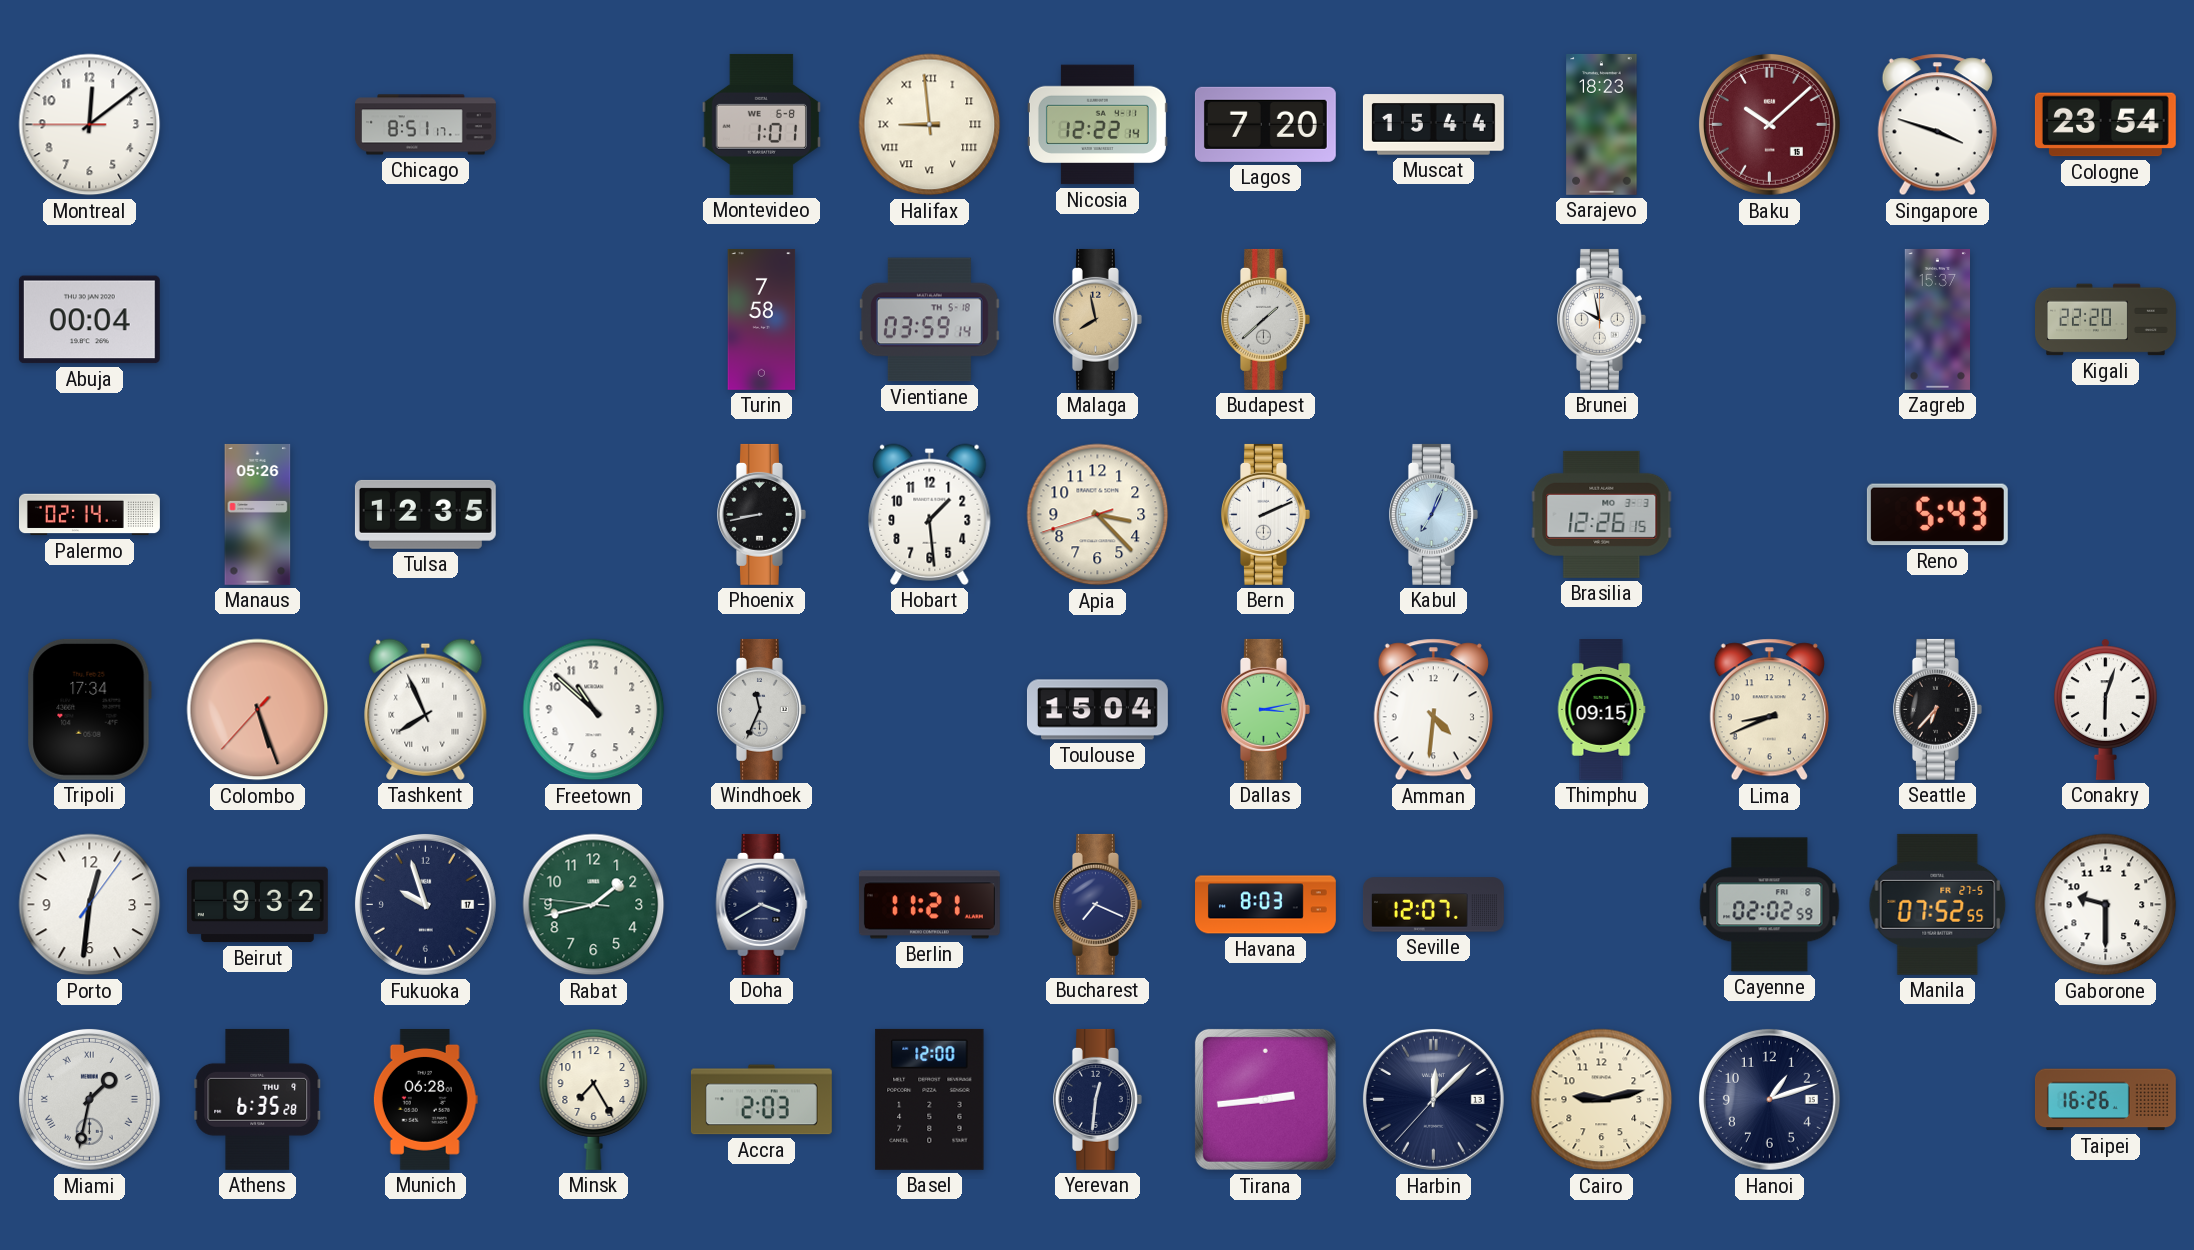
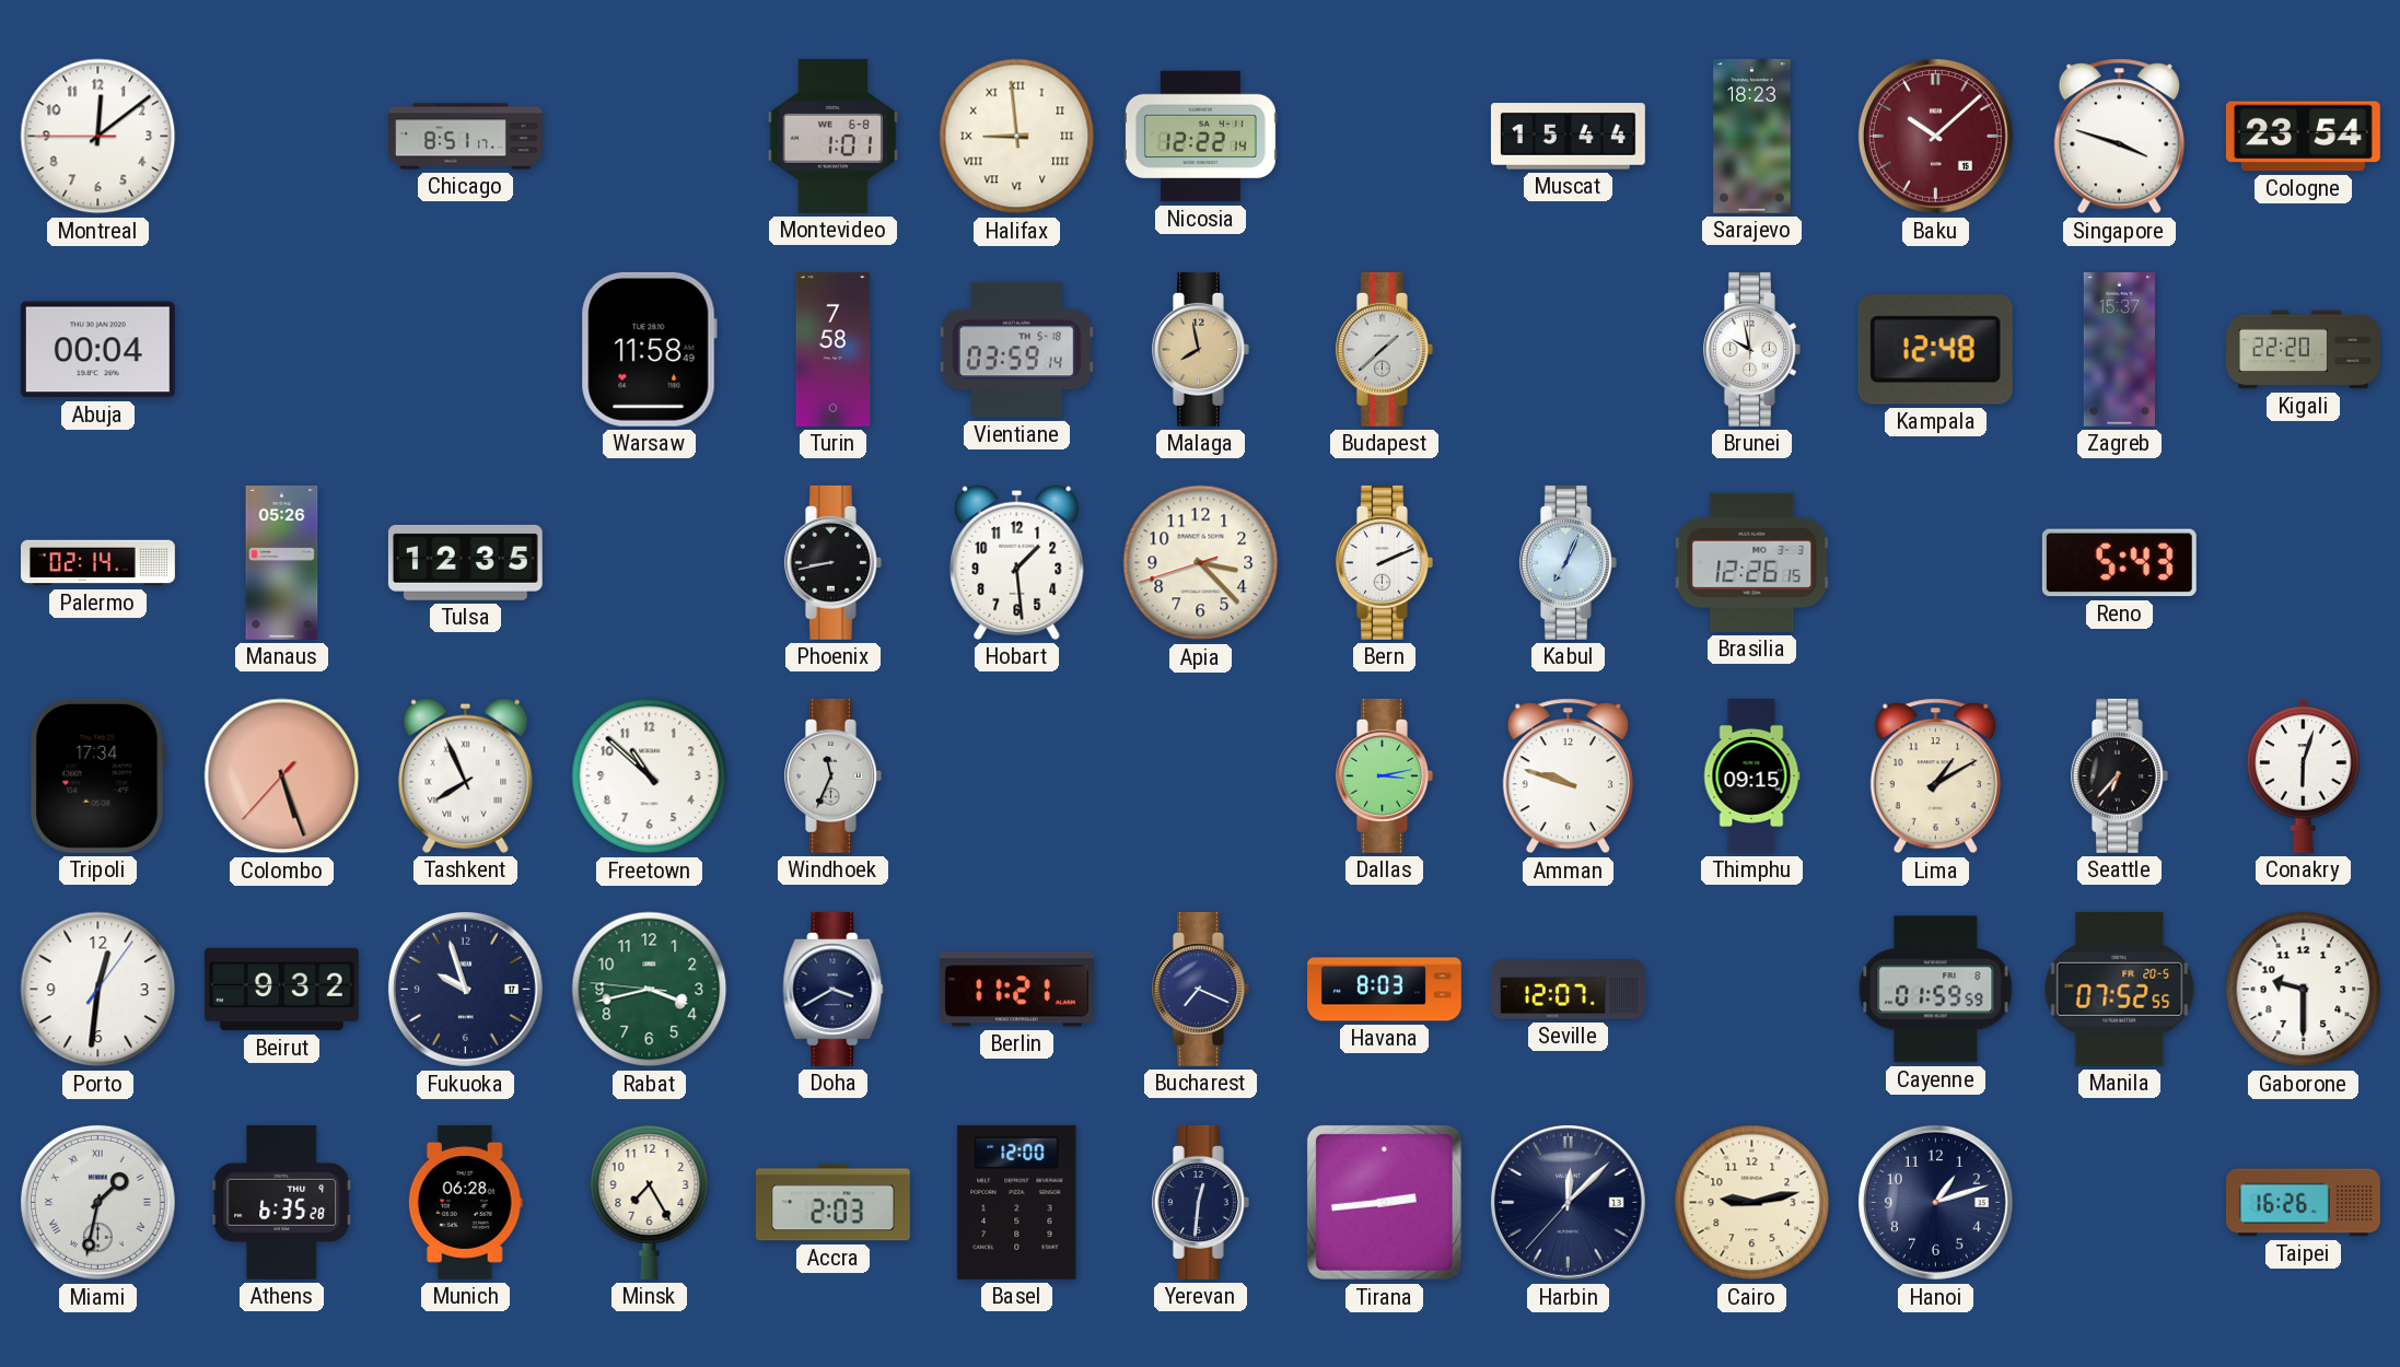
Lagos: 7:20 -> none
Warsaw: none -> 11:58
Kampala: none -> 12:48
Toulouse: 15:04 -> none
Amman: 4:31 -> 9:48
Lima: 8:41 -> 1:10
Rabat: 1:42 -> 3:42
Cayenne: 02:02 -> 01:59
Manila date: FR 27-5 -> FR 20-5
